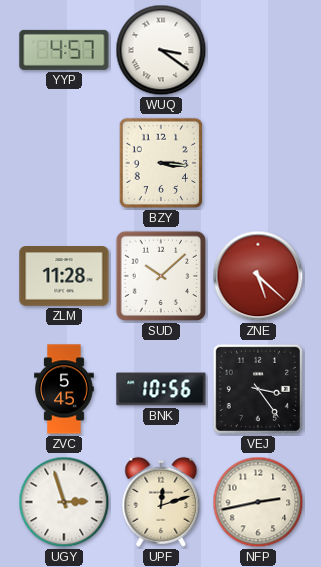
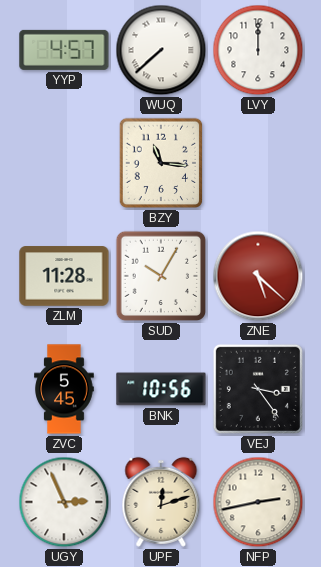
WUQ: 3:21 -> 7:38
LVY: none -> 12:00
BZY: 3:16 -> 11:16
SUD: 10:08 -> 10:05
UGY: 2:57 -> 2:56
